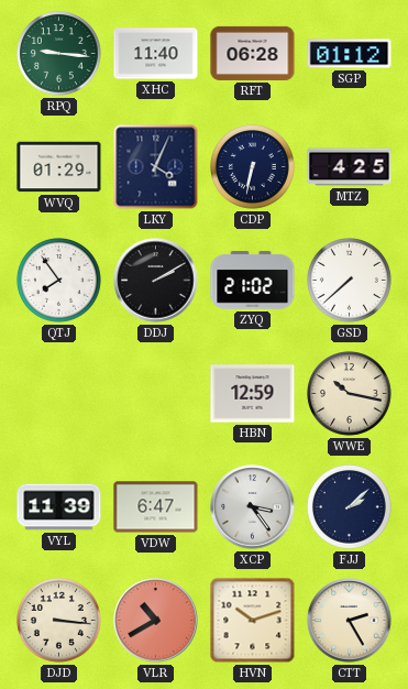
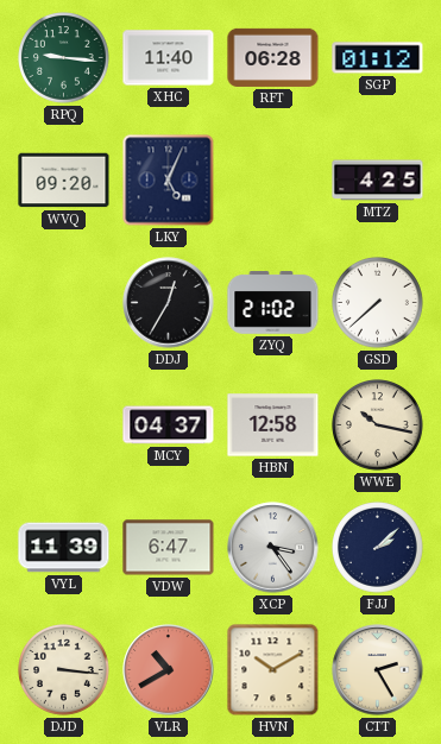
WVQ: 01:29 -> 09:20
LKY: 4:04 -> 5:04
CDP: 6:32 -> none
QTJ: 7:54 -> none
DDJ: 2:10 -> 12:35
MCY: none -> 04:37
HBN: 12:59 -> 12:58
HVN: 10:12 -> 10:10
